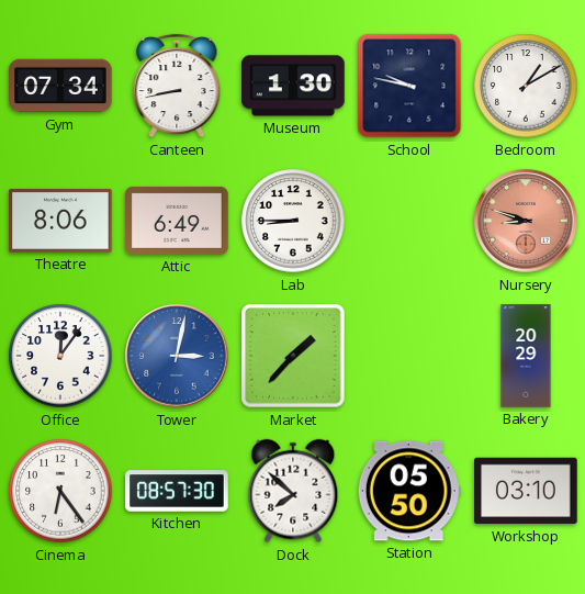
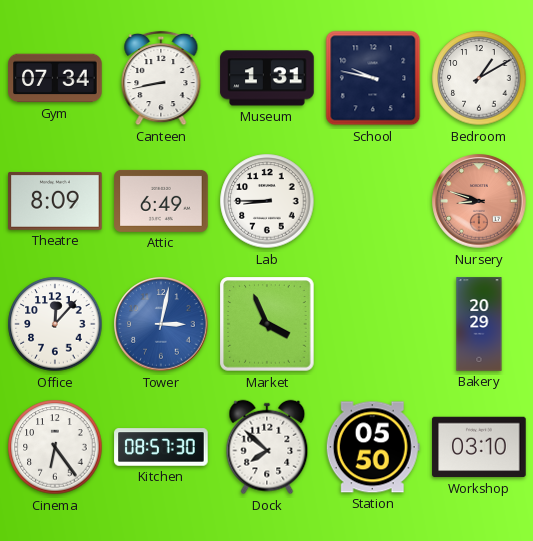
Museum: 1:30 -> 1:31
Theatre: 8:06 -> 8:09
Office: 12:06 -> 12:07
Market: 1:37 -> 3:56
